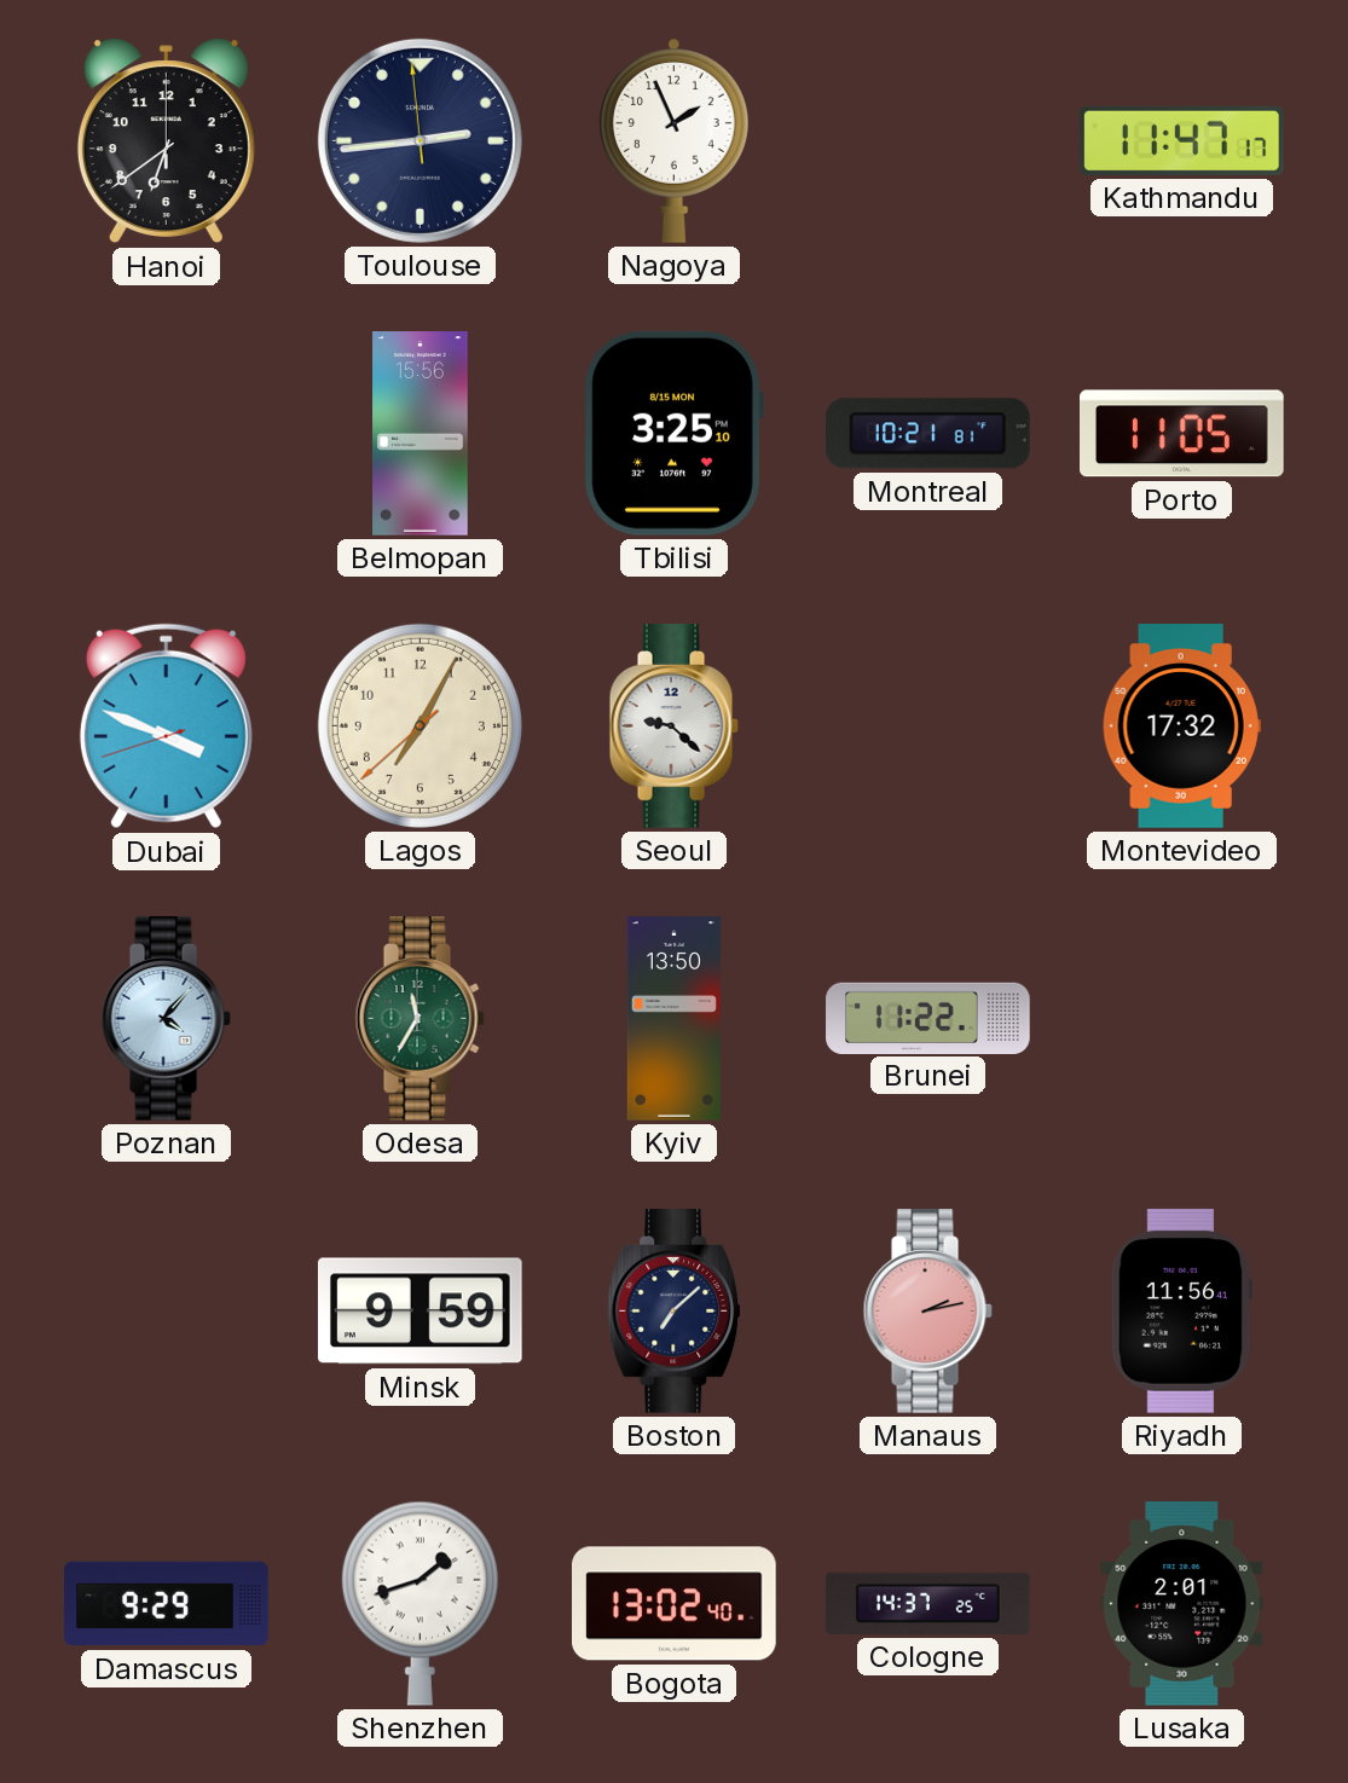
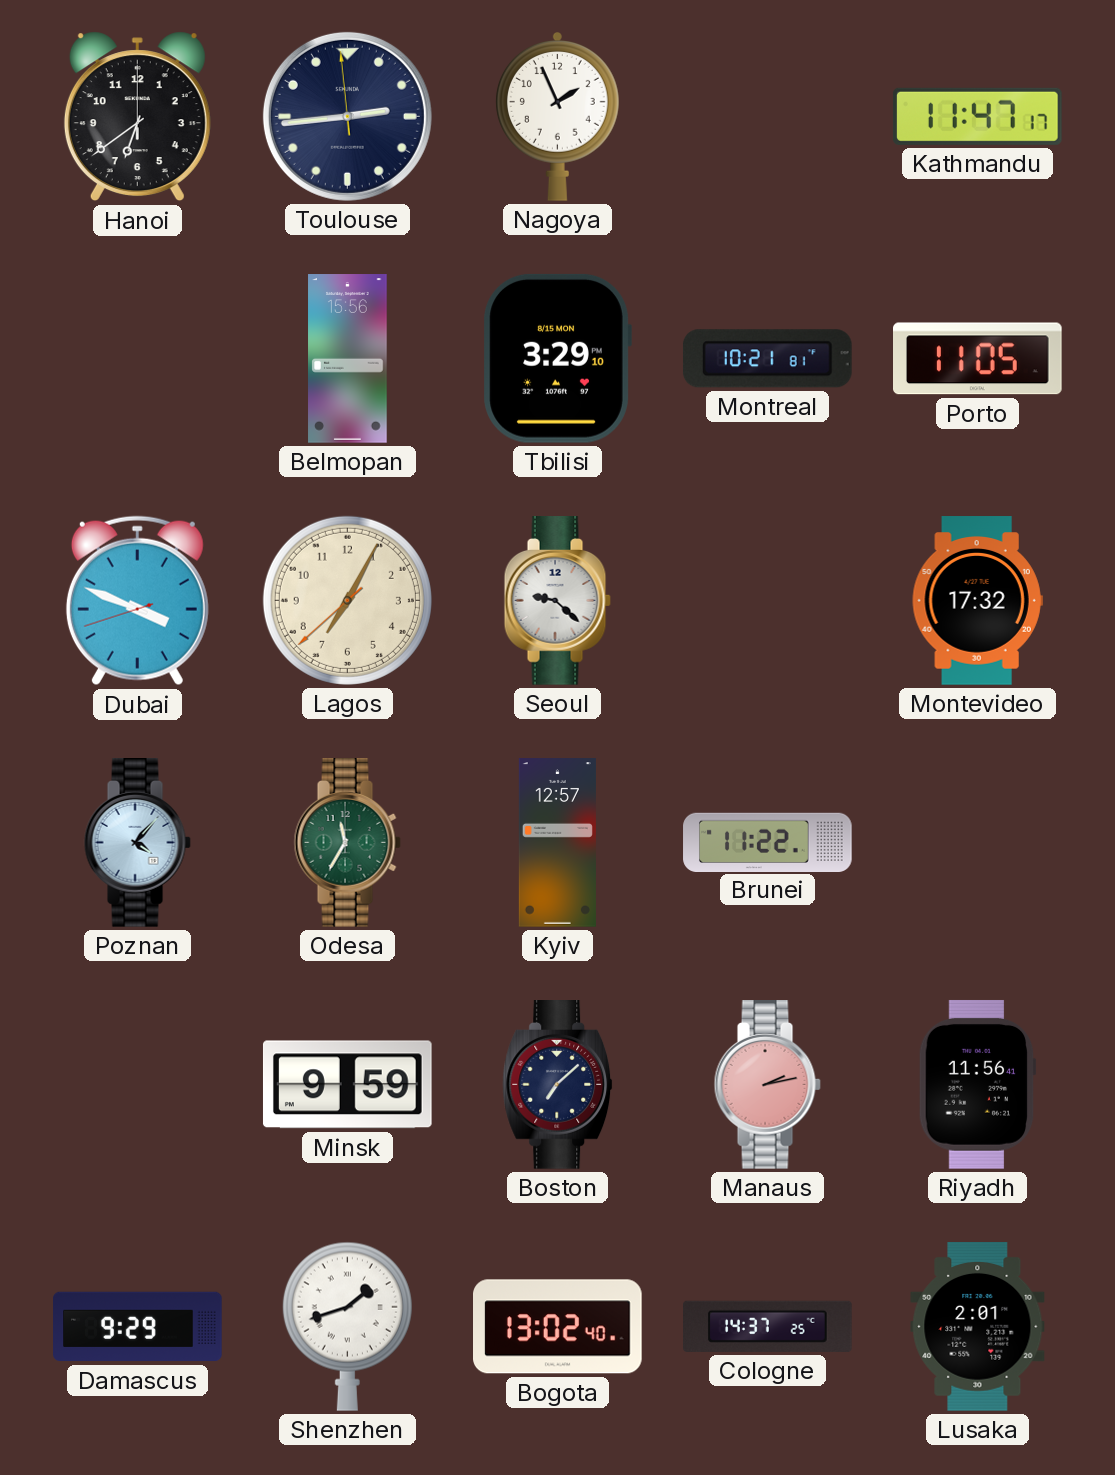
Tbilisi: 3:25 -> 3:29
Kyiv: 13:50 -> 12:57
